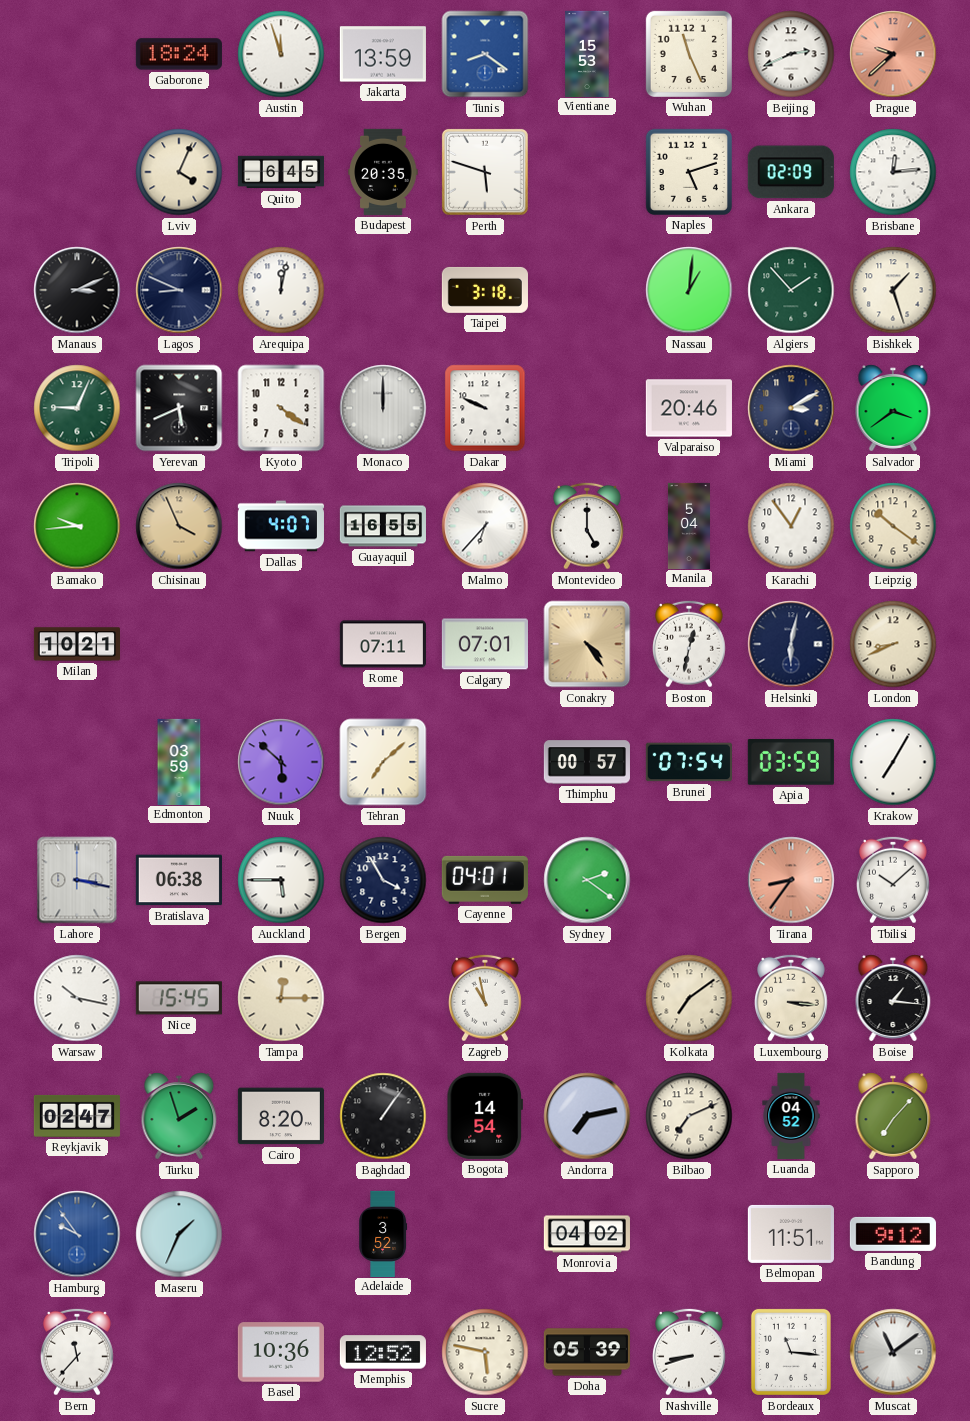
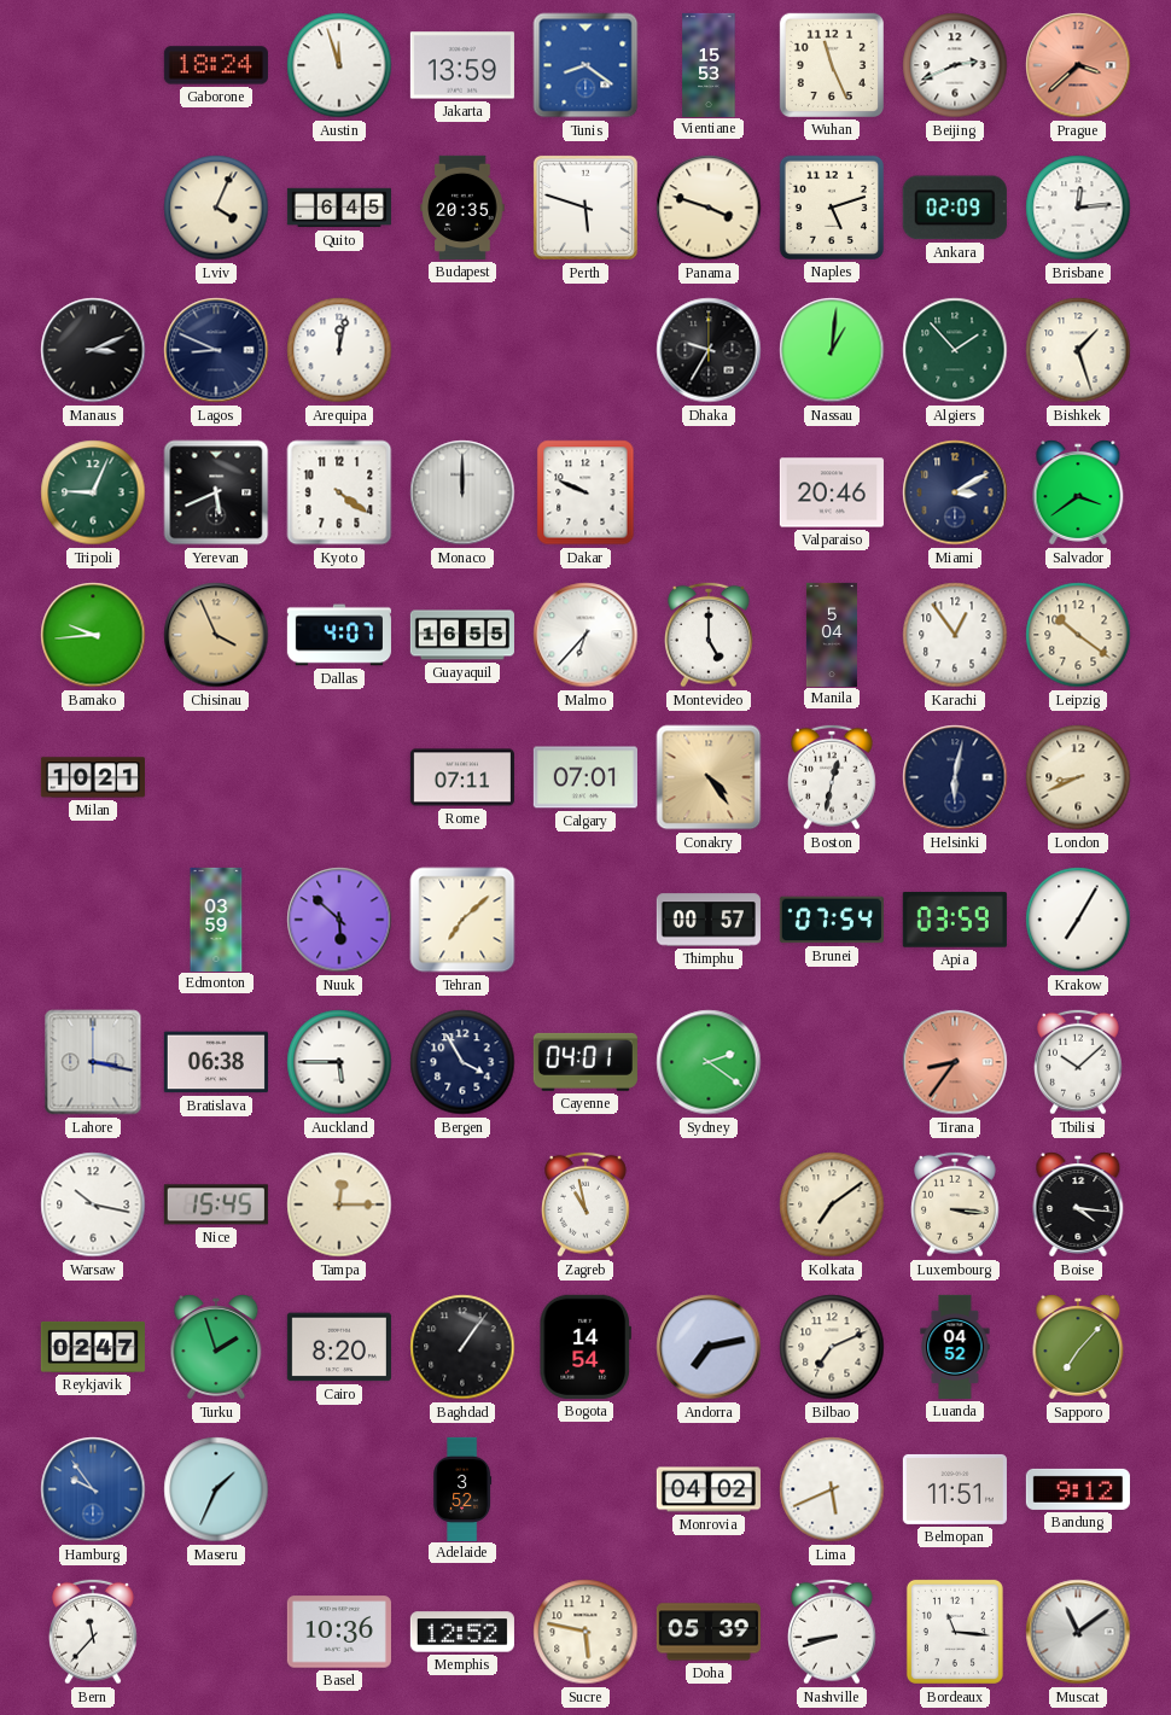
Prague: 9:38 -> 3:38
Panama: none -> 3:48
Taipei: 3:18 -> none
Dhaka: none -> 9:35
Boise: 1:16 -> 4:16
Lima: none -> 5:41
